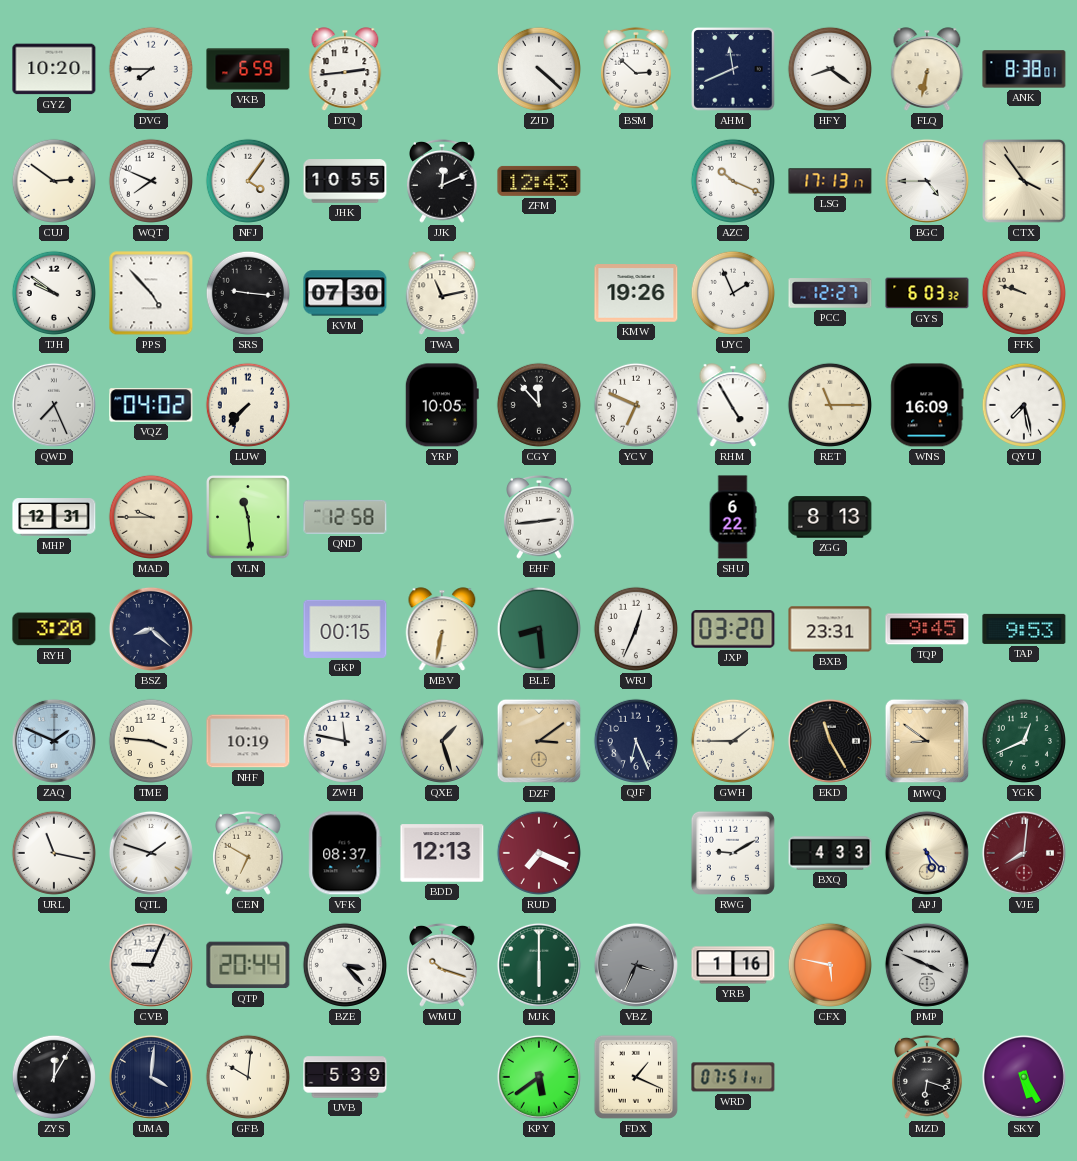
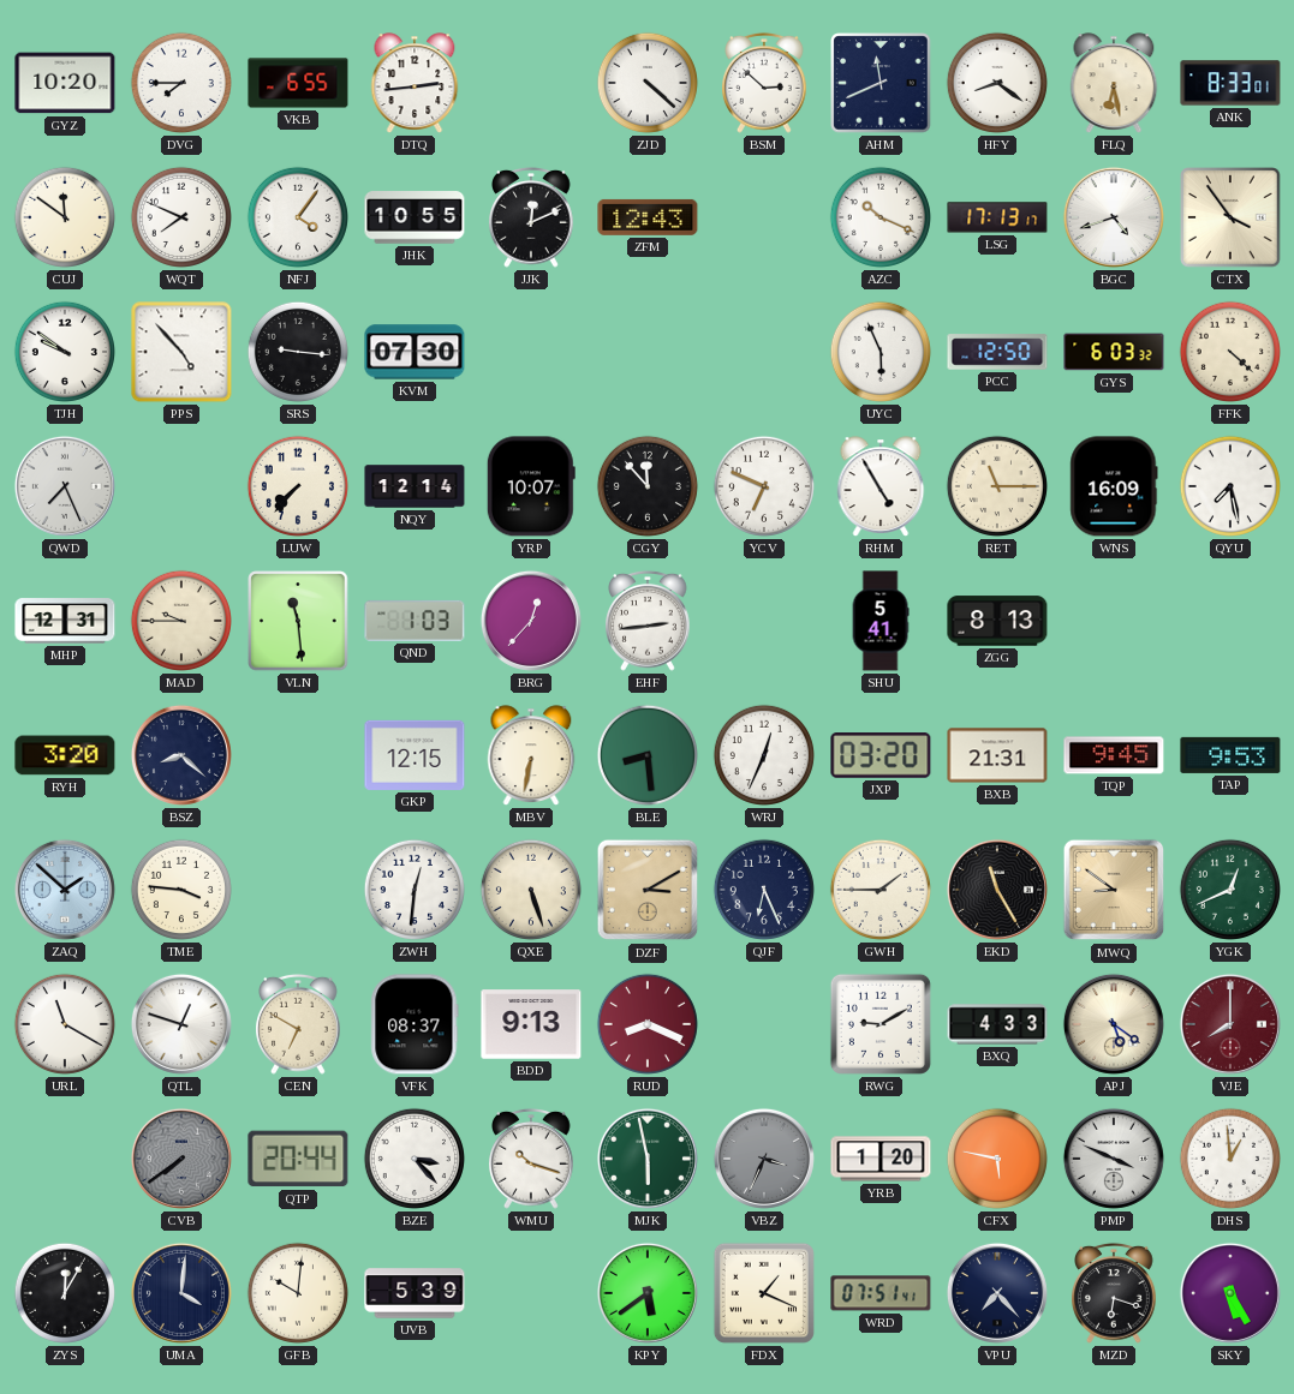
VKB: 6:59 -> 6:55
FLQ: 6:32 -> 6:28
ANK: 8:38 -> 8:33
CUJ: 2:51 -> 11:51
BGC: 4:45 -> 4:42
TWA: 11:13 -> none
KMW: 19:26 -> none
UYC: 1:56 -> 5:56
PCC: 12:27 -> 12:50
FFK: 9:48 -> 4:22
VQZ: 04:02 -> none
NQY: none -> 12:14
YRP: 10:05 -> 10:07
QND: 12:58 -> 1:03
BRG: none -> 12:37
SHU: 6:22 -> 5:41
GKP: 00:15 -> 12:15
BXB: 23:31 -> 21:31
ZAQ: 1:49 -> 1:52
NHF: 10:19 -> none
ZWH: 11:47 -> 12:31
QXE: 1:27 -> 5:27
DZF: 3:09 -> 3:10
URL: 11:17 -> 11:20
QTL: 1:48 -> 12:48
BDD: 12:13 -> 9:13
RUD: 7:19 -> 8:19
APJ: 5:23 -> 5:21
VJE: 8:01 -> 8:00
CVB: 9:04 -> 7:39
CVB dial: white -> grey
MJK: 6:00 -> 5:58
YRB: 1:16 -> 1:20
DHS: none -> 12:59
VPU: none -> 7:23
